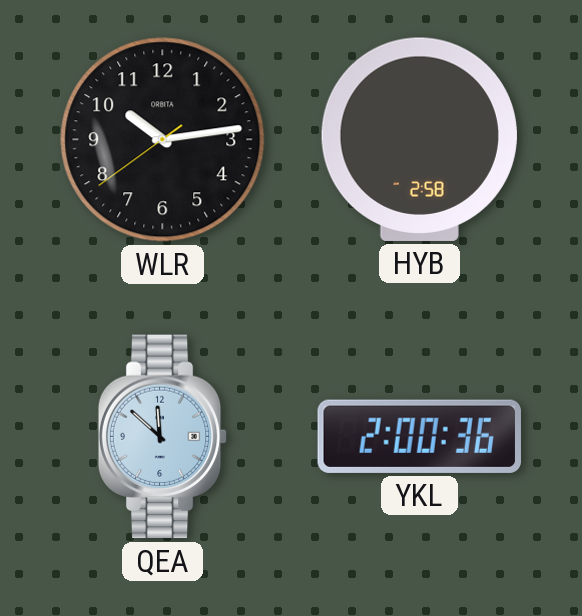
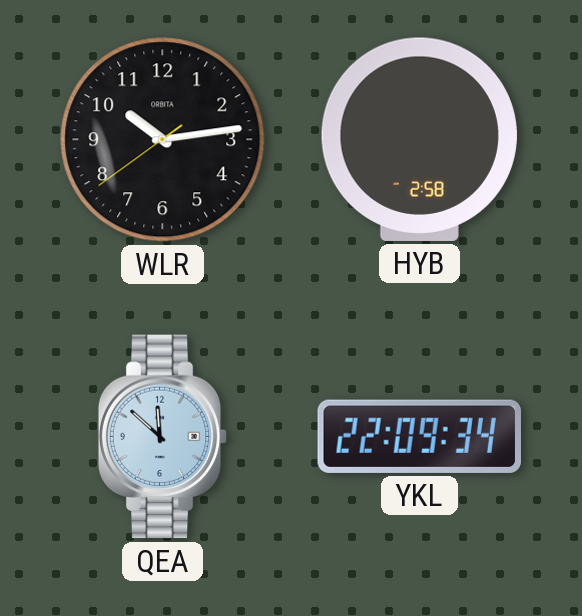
YKL: 2:00 -> 22:09
